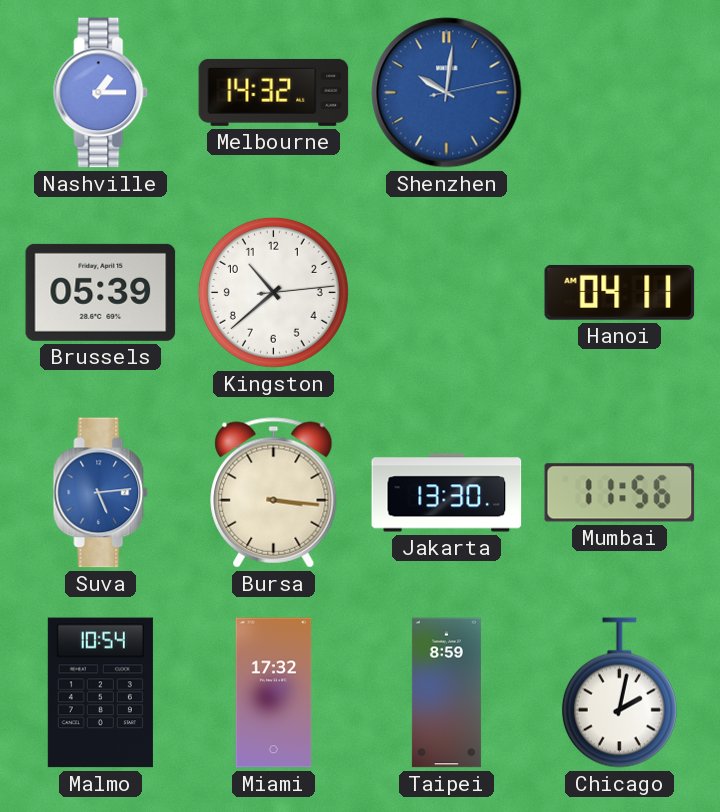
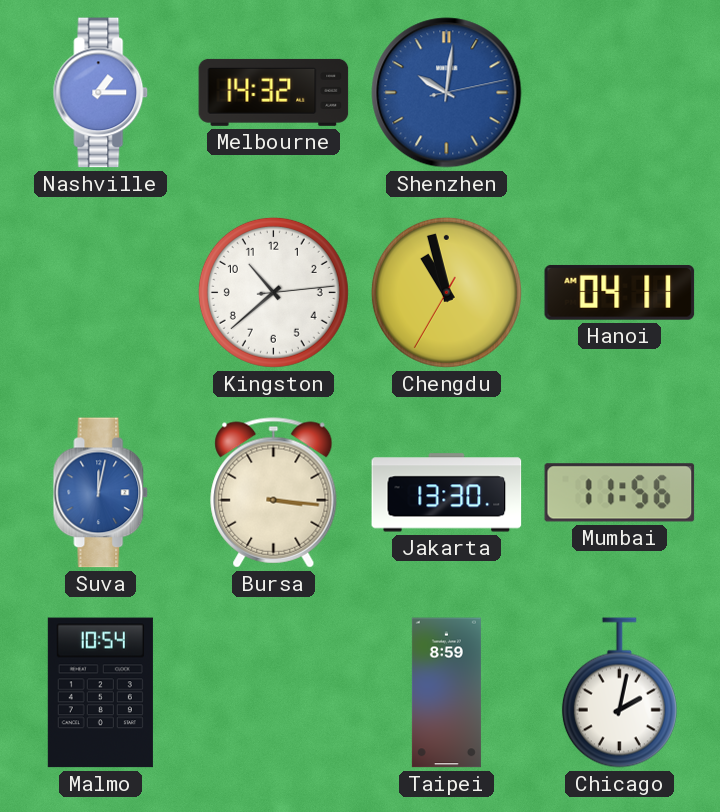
Brussels: 05:39 -> none
Chengdu: none -> 10:57
Suva: 5:14 -> 12:02
Miami: 17:32 -> none
